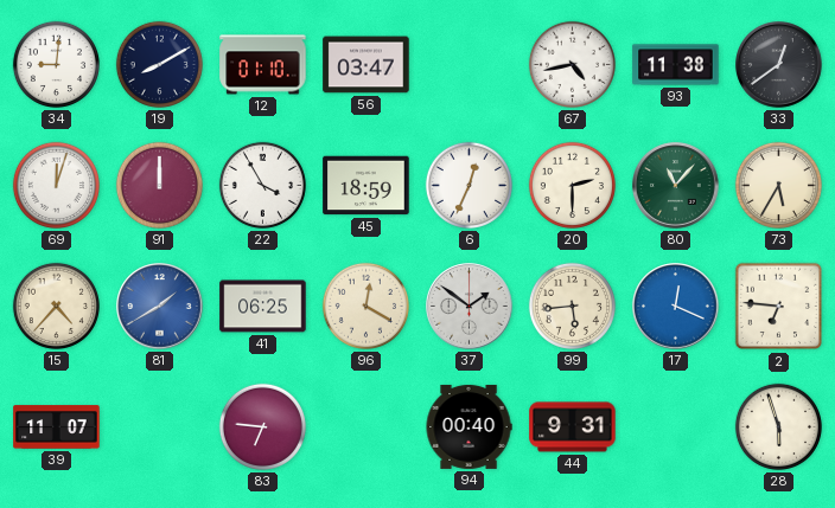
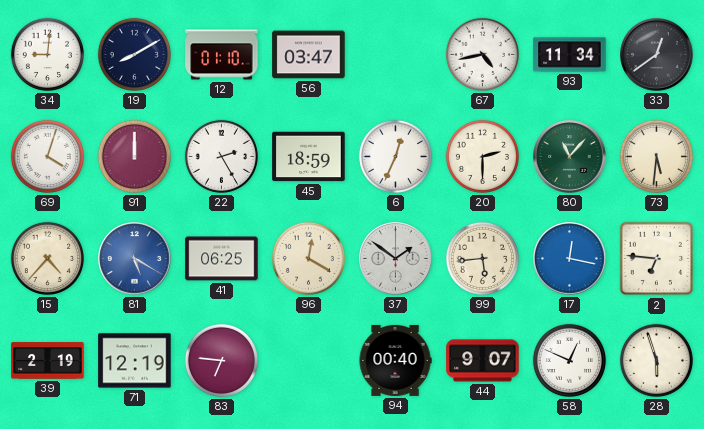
93: 11:38 -> 11:34
69: 12:03 -> 4:03
22: 3:55 -> 2:25
73: 5:35 -> 5:31
81: 1:40 -> 5:20
17: 12:19 -> 12:17
39: 11:07 -> 2:19
71: none -> 12:19
44: 9:31 -> 9:07
58: none -> 12:49
